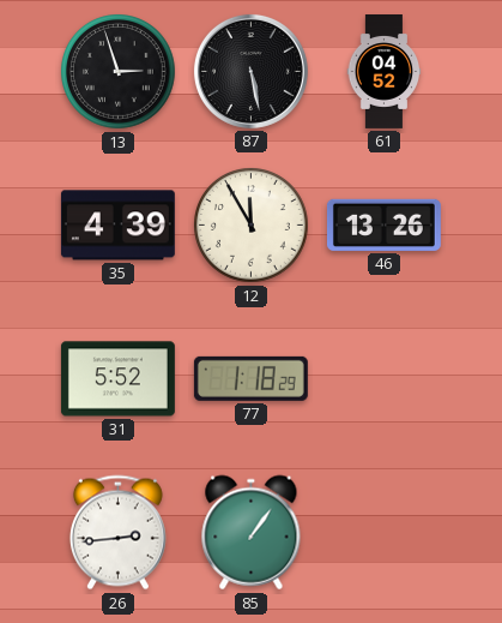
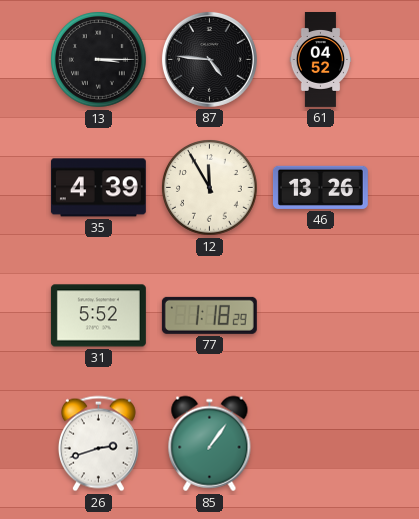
13: 2:57 -> 3:15
87: 5:28 -> 4:46
26: 2:44 -> 2:42
